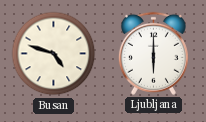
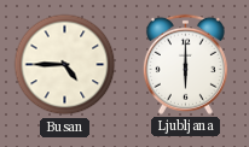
Busan: 4:48 -> 4:45
